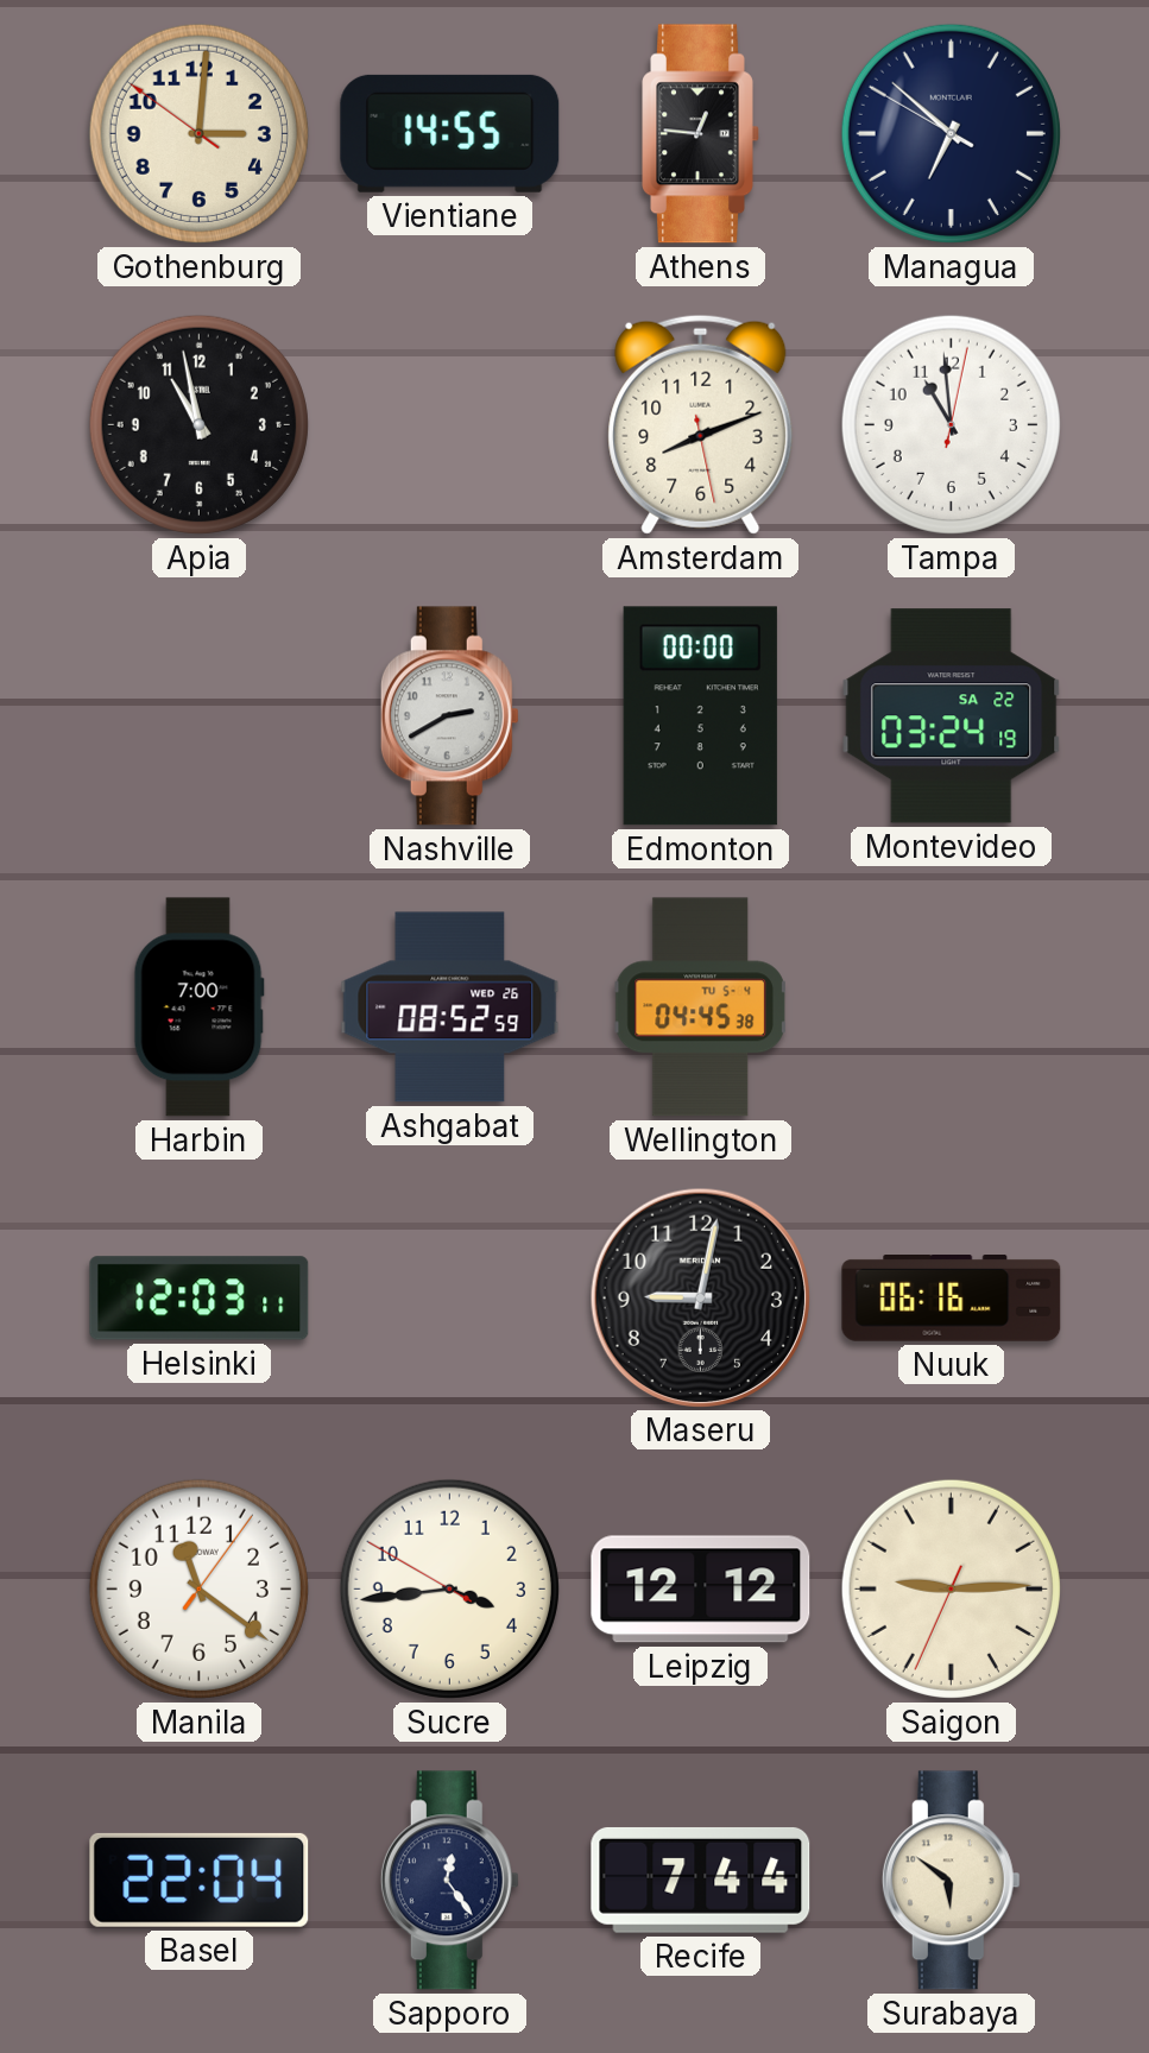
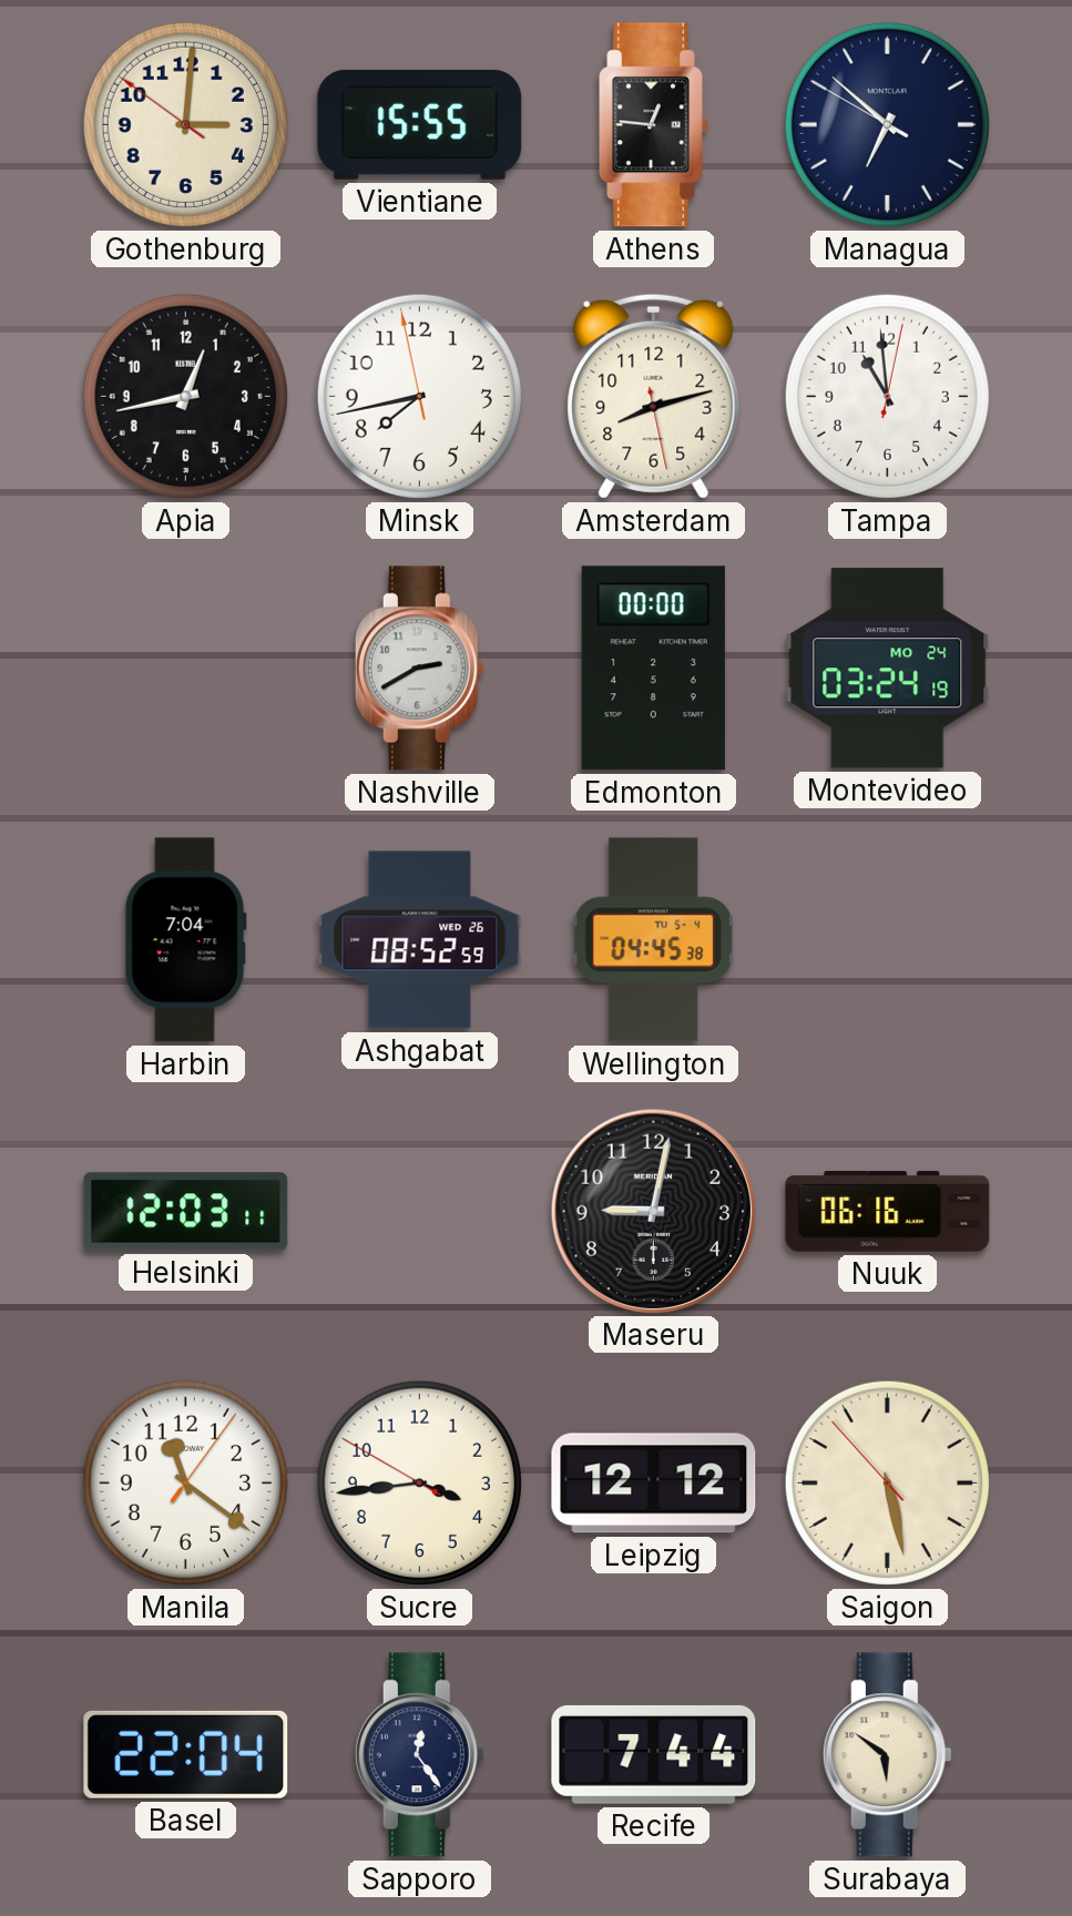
Vientiane: 14:55 -> 15:55
Apia: 10:58 -> 12:43
Minsk: none -> 7:42
Amsterdam: 8:11 -> 8:12
Montevideo date: SA 22 -> MO 24
Harbin: 7:00 -> 7:04
Saigon: 9:14 -> 5:27
